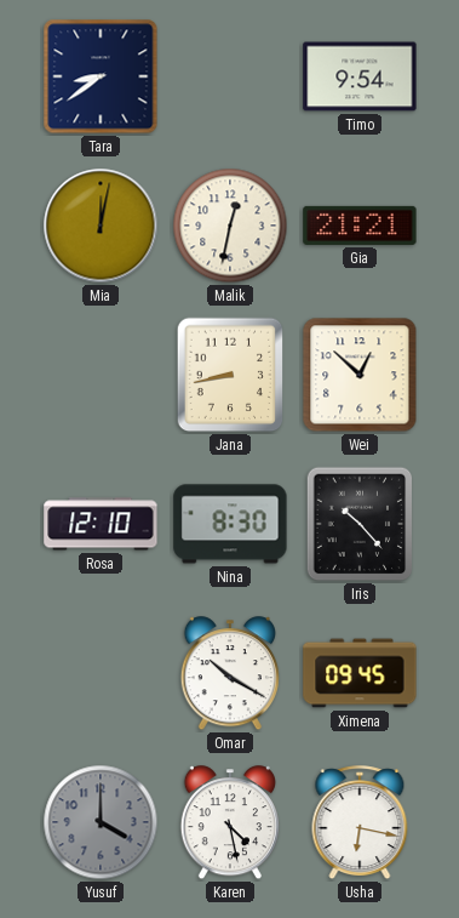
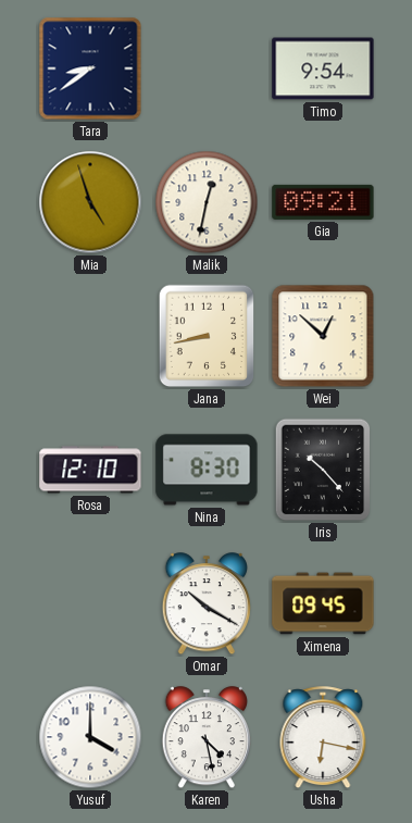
Mia: 12:02 -> 4:57
Gia: 21:21 -> 09:21
Yusuf dial: grey -> white
